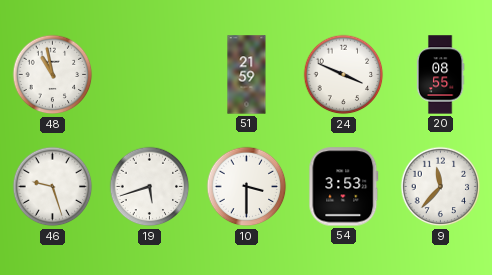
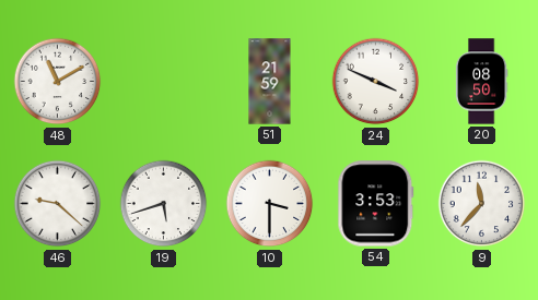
48: 10:58 -> 11:10
20: 08:55 -> 08:50
46: 9:27 -> 9:22
